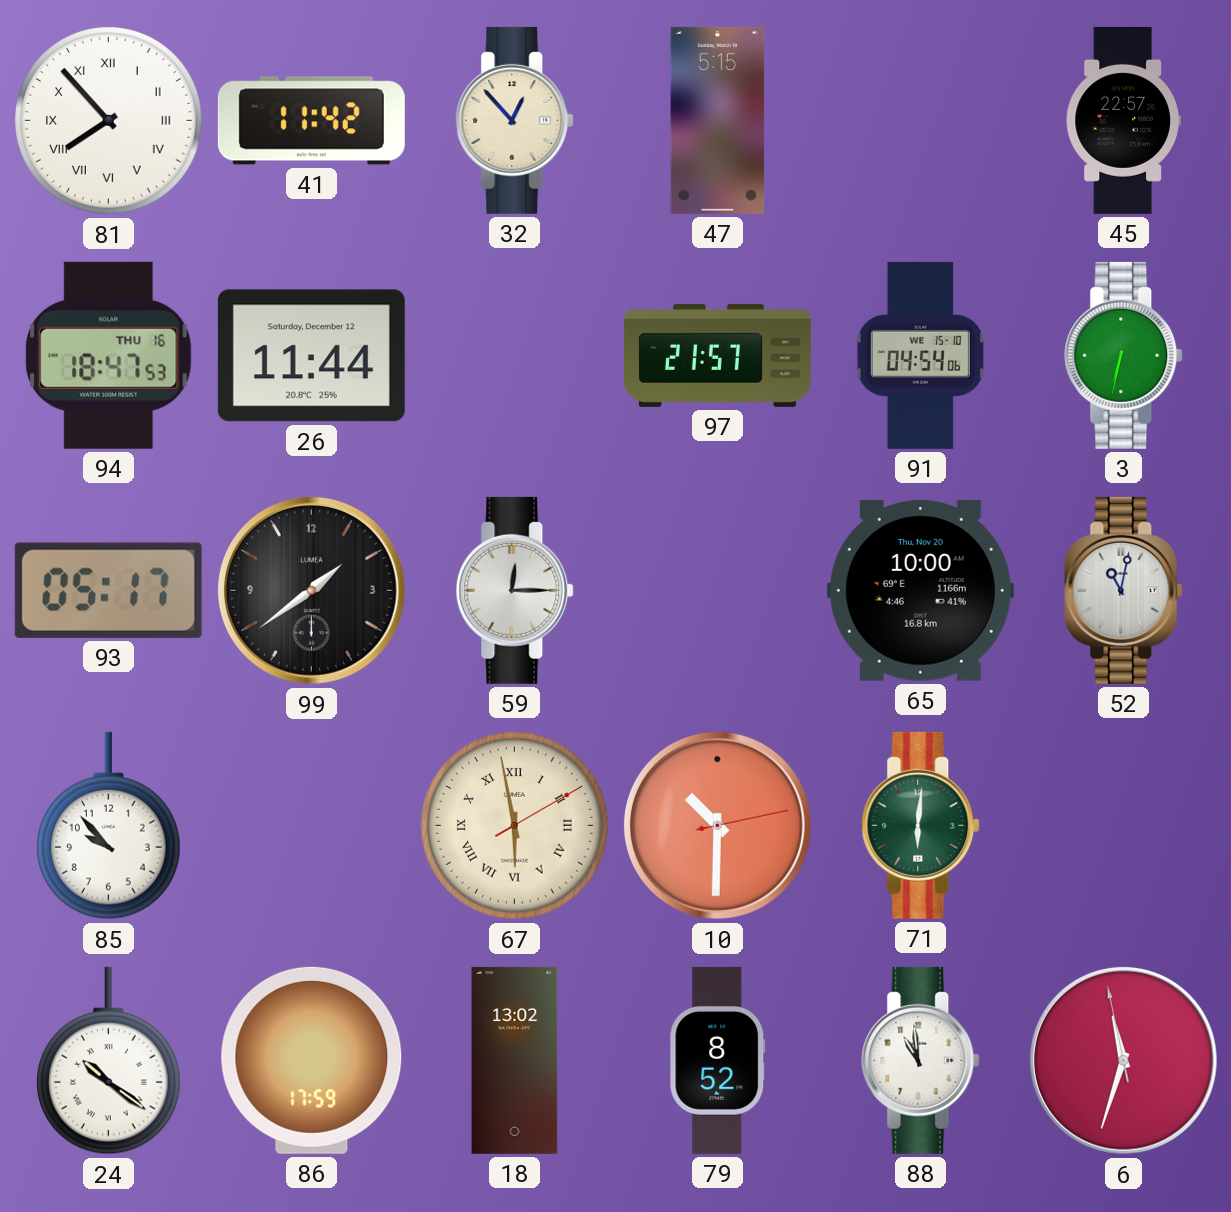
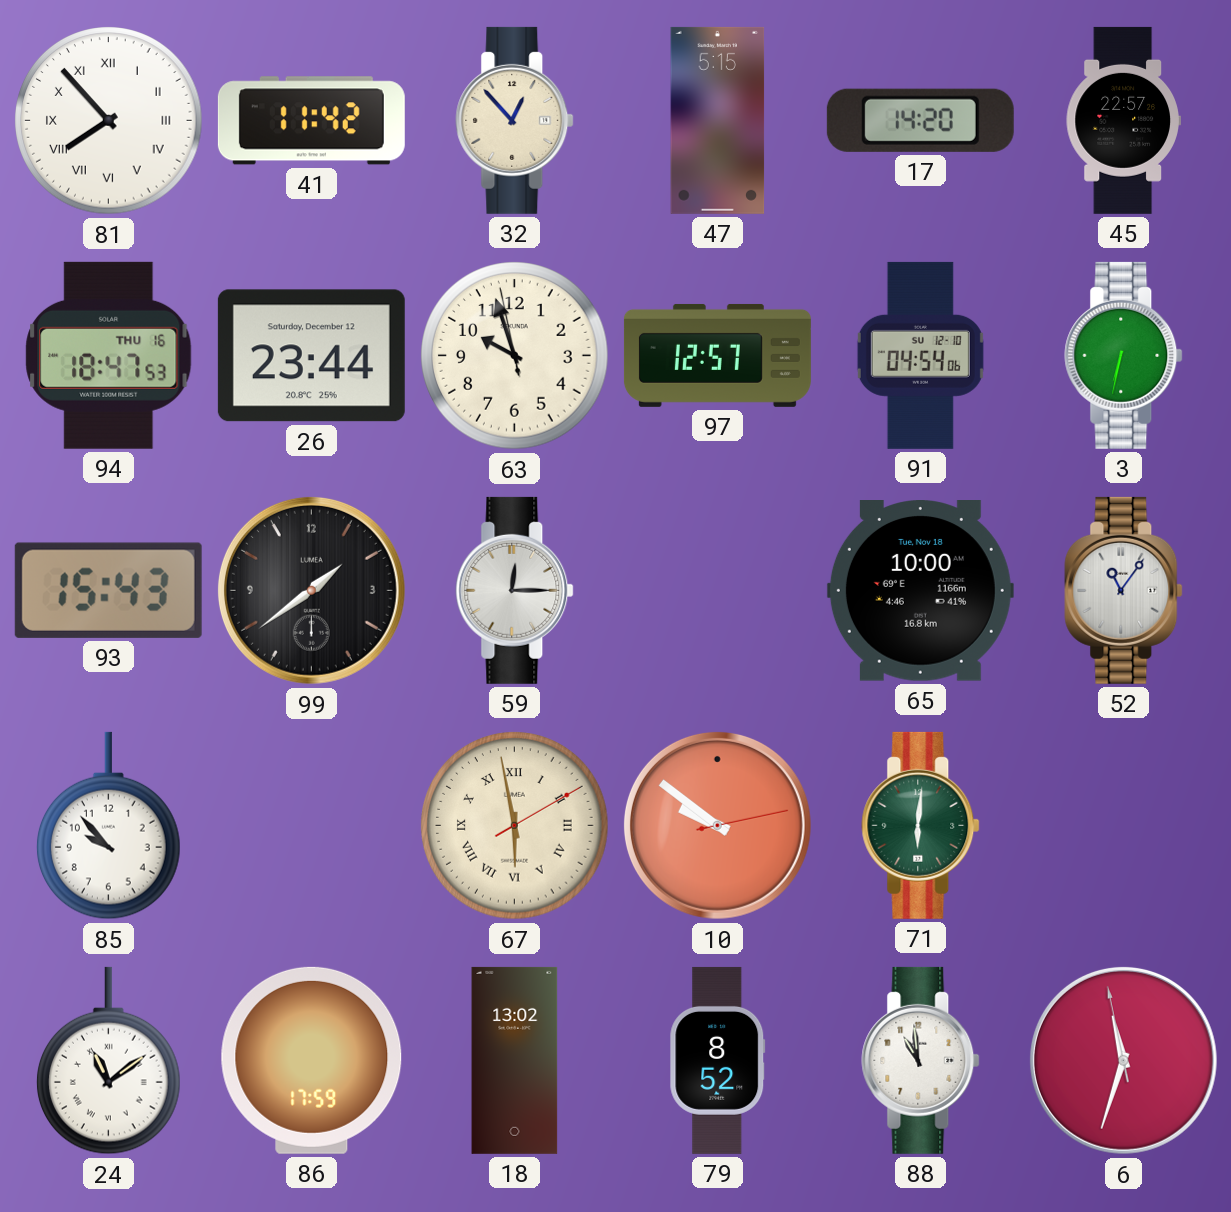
17: none -> 14:20
26: 11:44 -> 23:44
63: none -> 9:56
97: 21:57 -> 12:57
91 date: WE 15-10 -> SU 12-10
93: 05:17 -> 15:43
65 date: Thu, Nov 20 -> Tue, Nov 18
52: 11:02 -> 11:06
10: 10:30 -> 9:51
24: 10:21 -> 11:09
